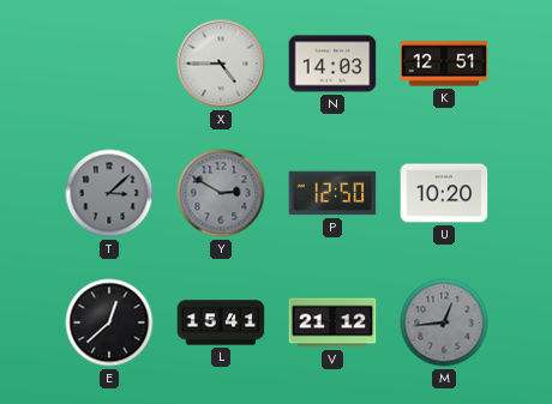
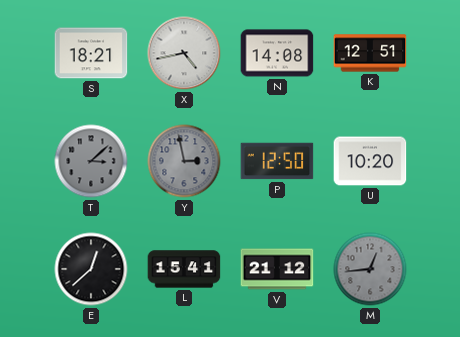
S: none -> 18:21
X: 4:45 -> 4:43
N: 14:03 -> 14:08
Y: 2:50 -> 2:58
